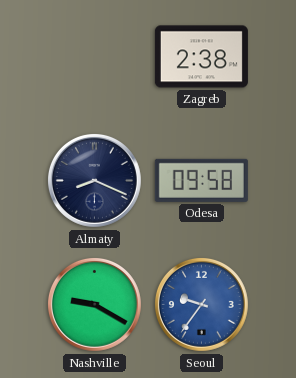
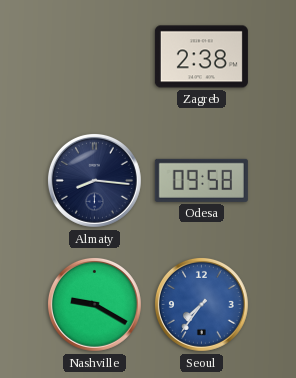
Almaty: 8:19 -> 8:16
Seoul: 9:36 -> 7:36
